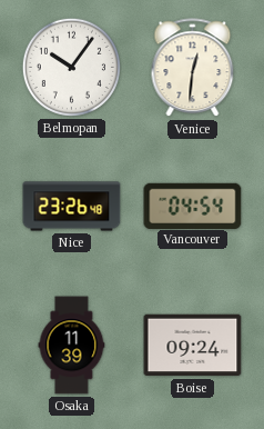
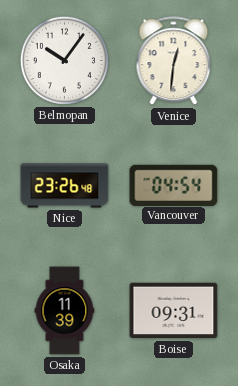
Boise: 09:24 -> 09:31
